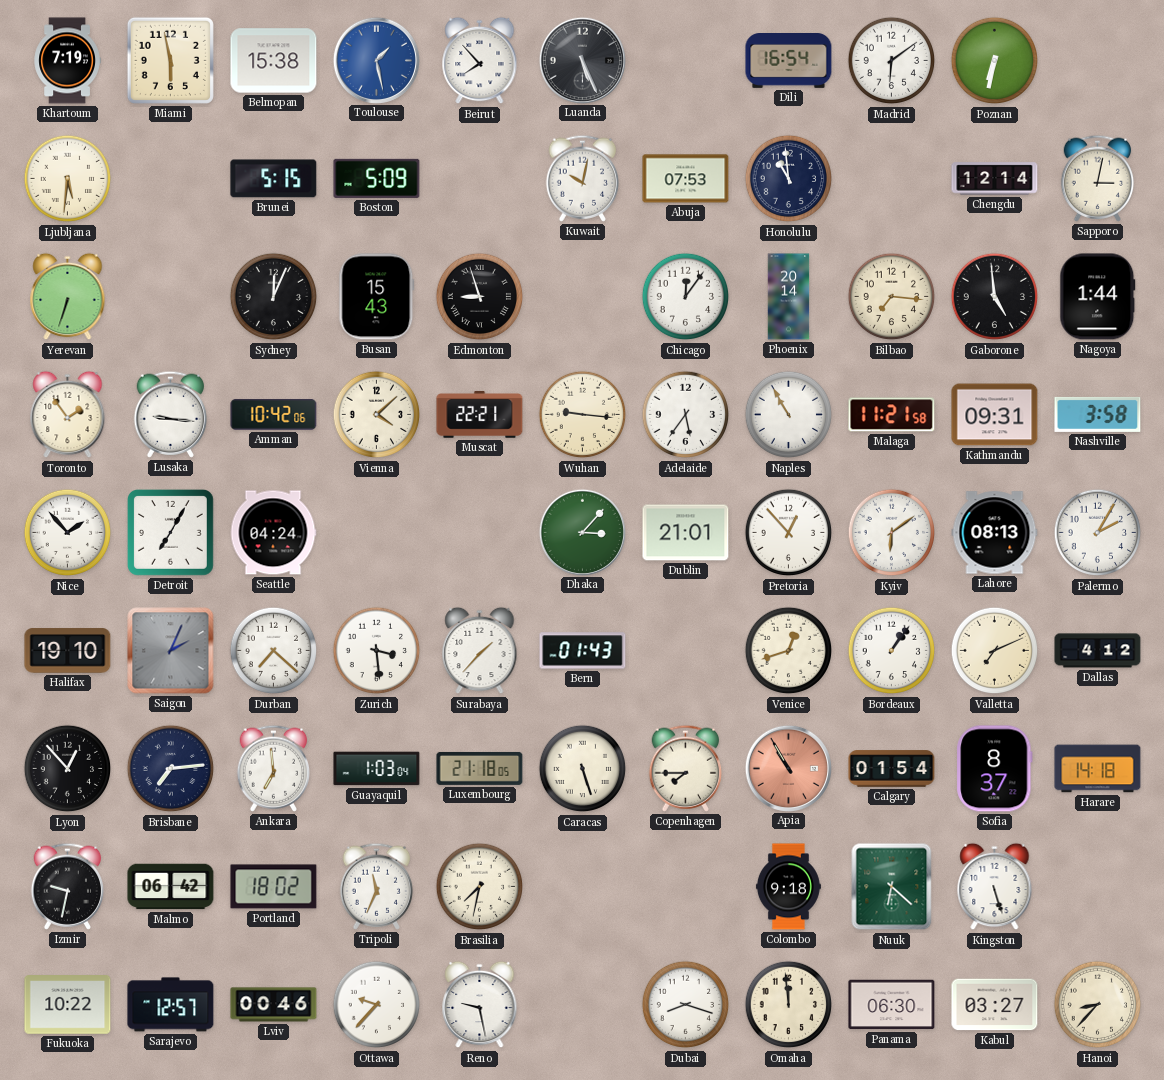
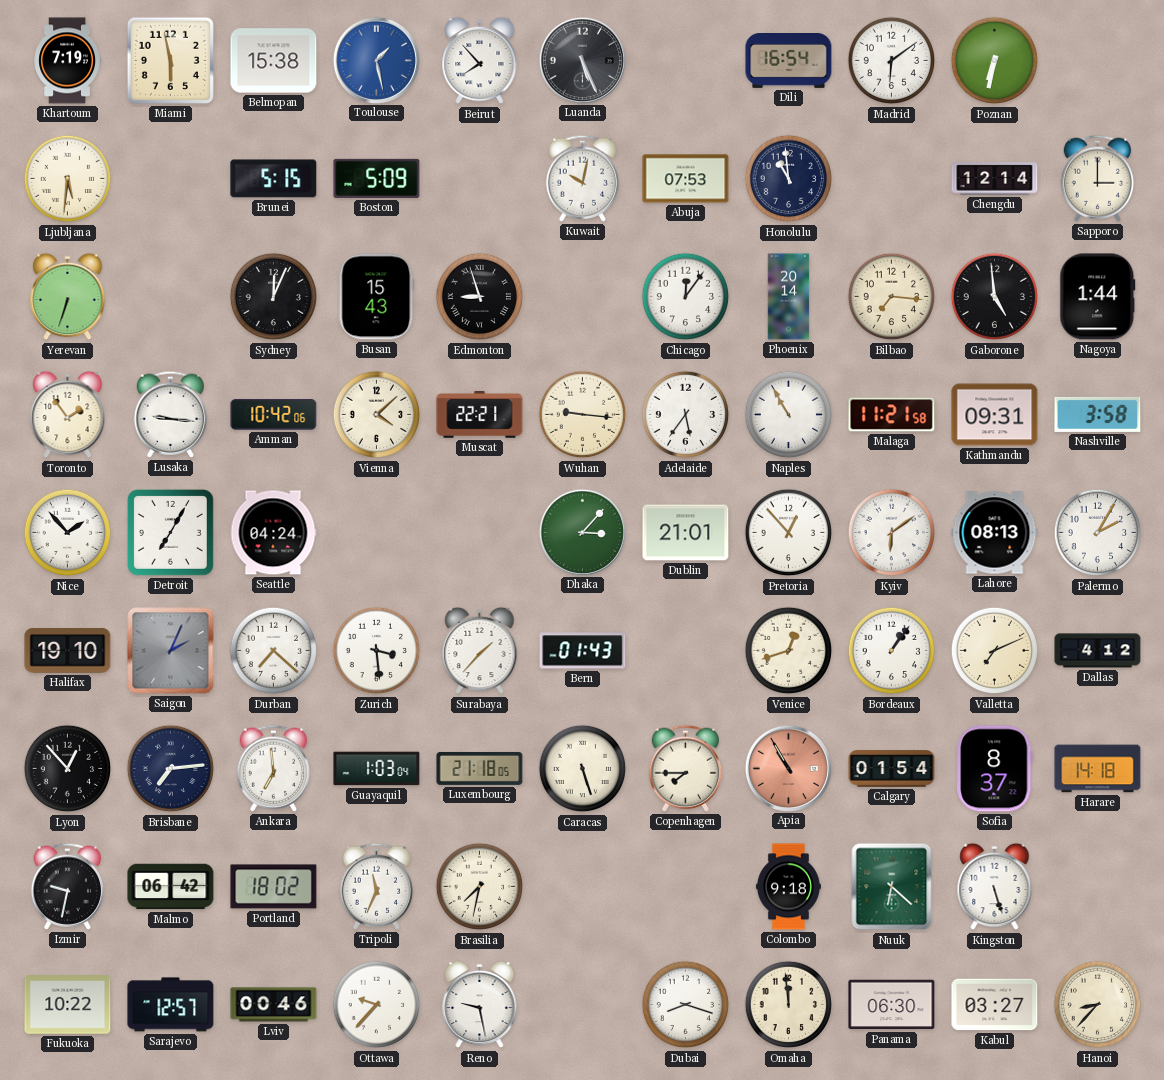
Sapporo: 3:02 -> 3:00
